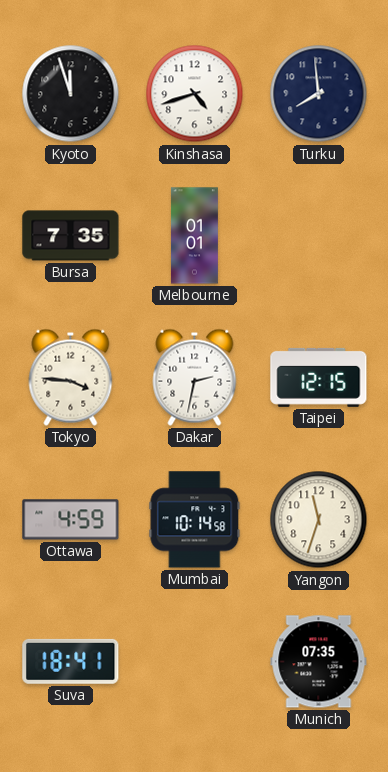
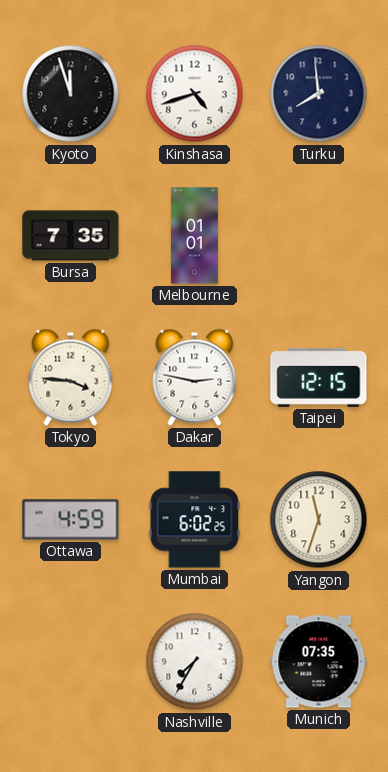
Dakar: 2:32 -> 2:47
Mumbai: 10:14 -> 6:02
Suva: 18:41 -> none
Nashville: none -> 7:35
